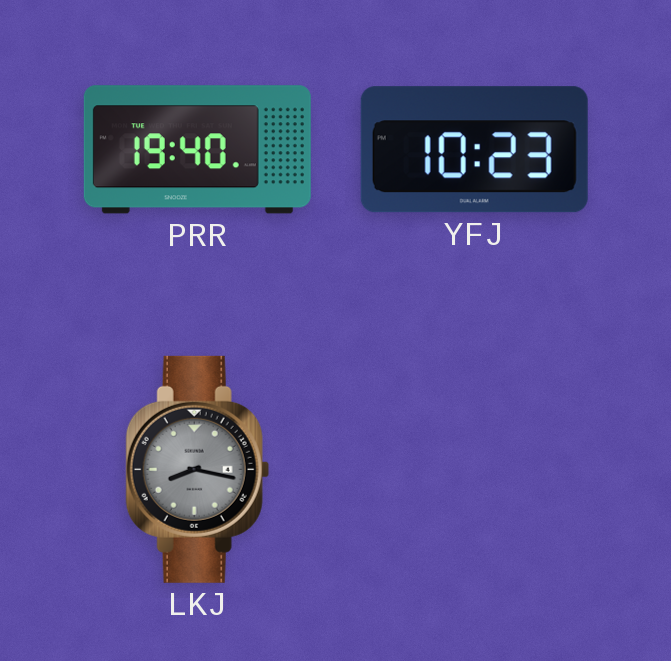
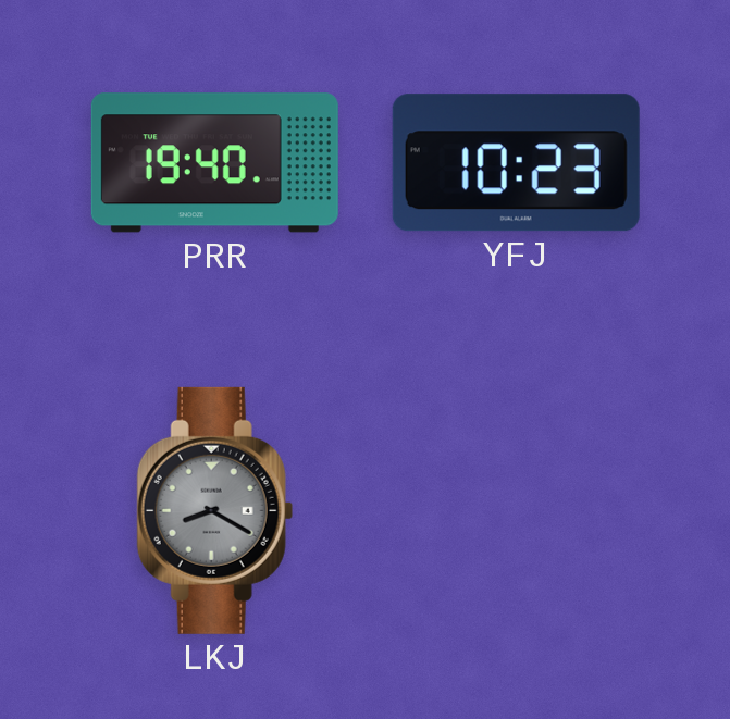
LKJ: 8:17 -> 8:20
